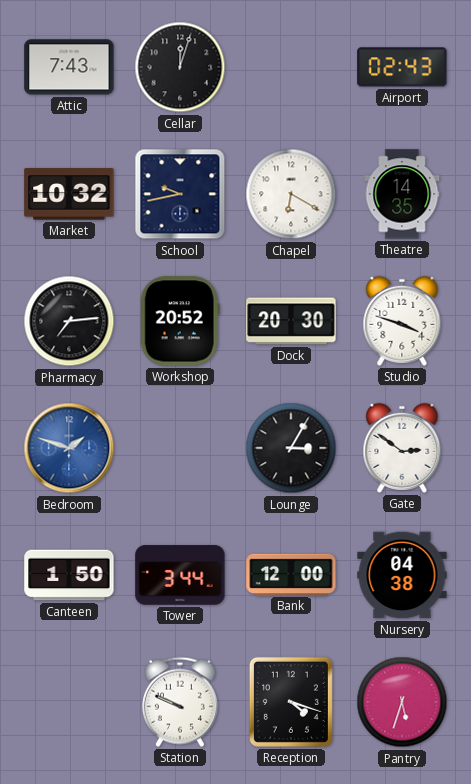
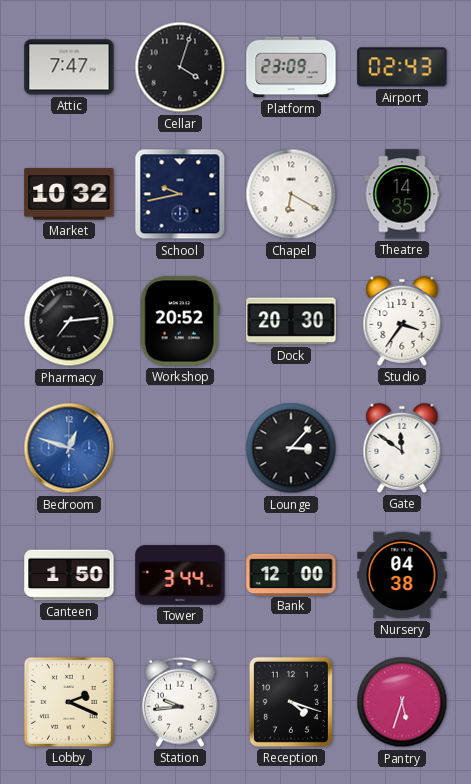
Attic: 7:43 -> 7:47
Cellar: 12:03 -> 4:03
Platform: none -> 23:09
Studio: 3:48 -> 3:36
Bedroom: 1:48 -> 12:48
Lounge: 3:05 -> 3:07
Gate: 2:51 -> 11:51
Lobby: none -> 2:19
Station: 9:49 -> 9:44
